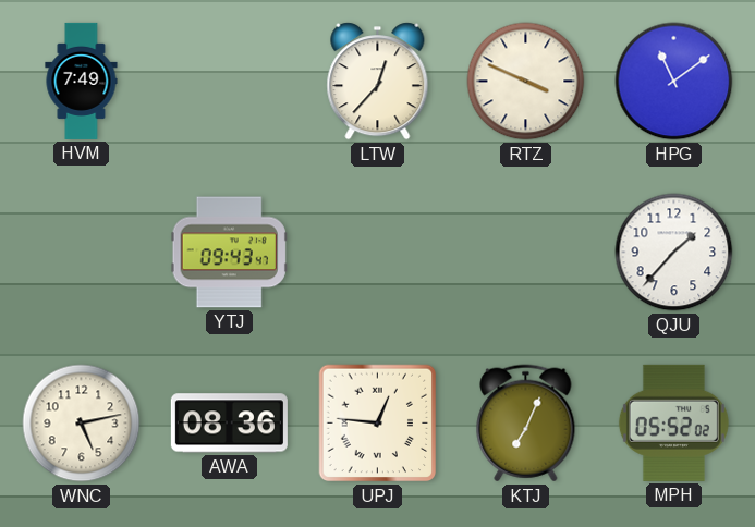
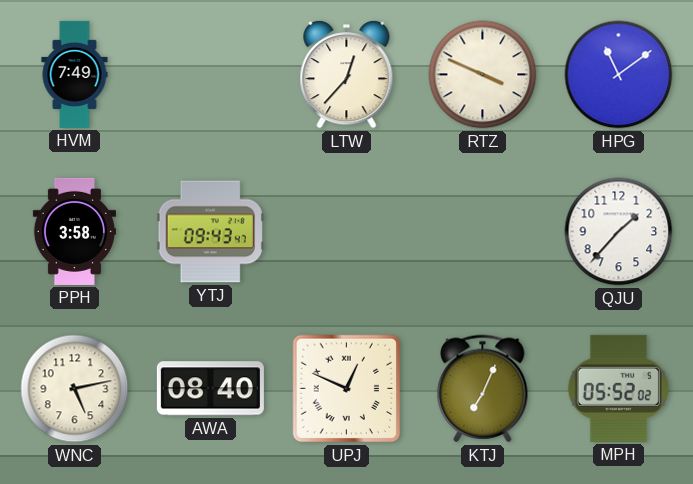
PPH: none -> 3:58
AWA: 08:36 -> 08:40
UPJ: 12:46 -> 12:49
